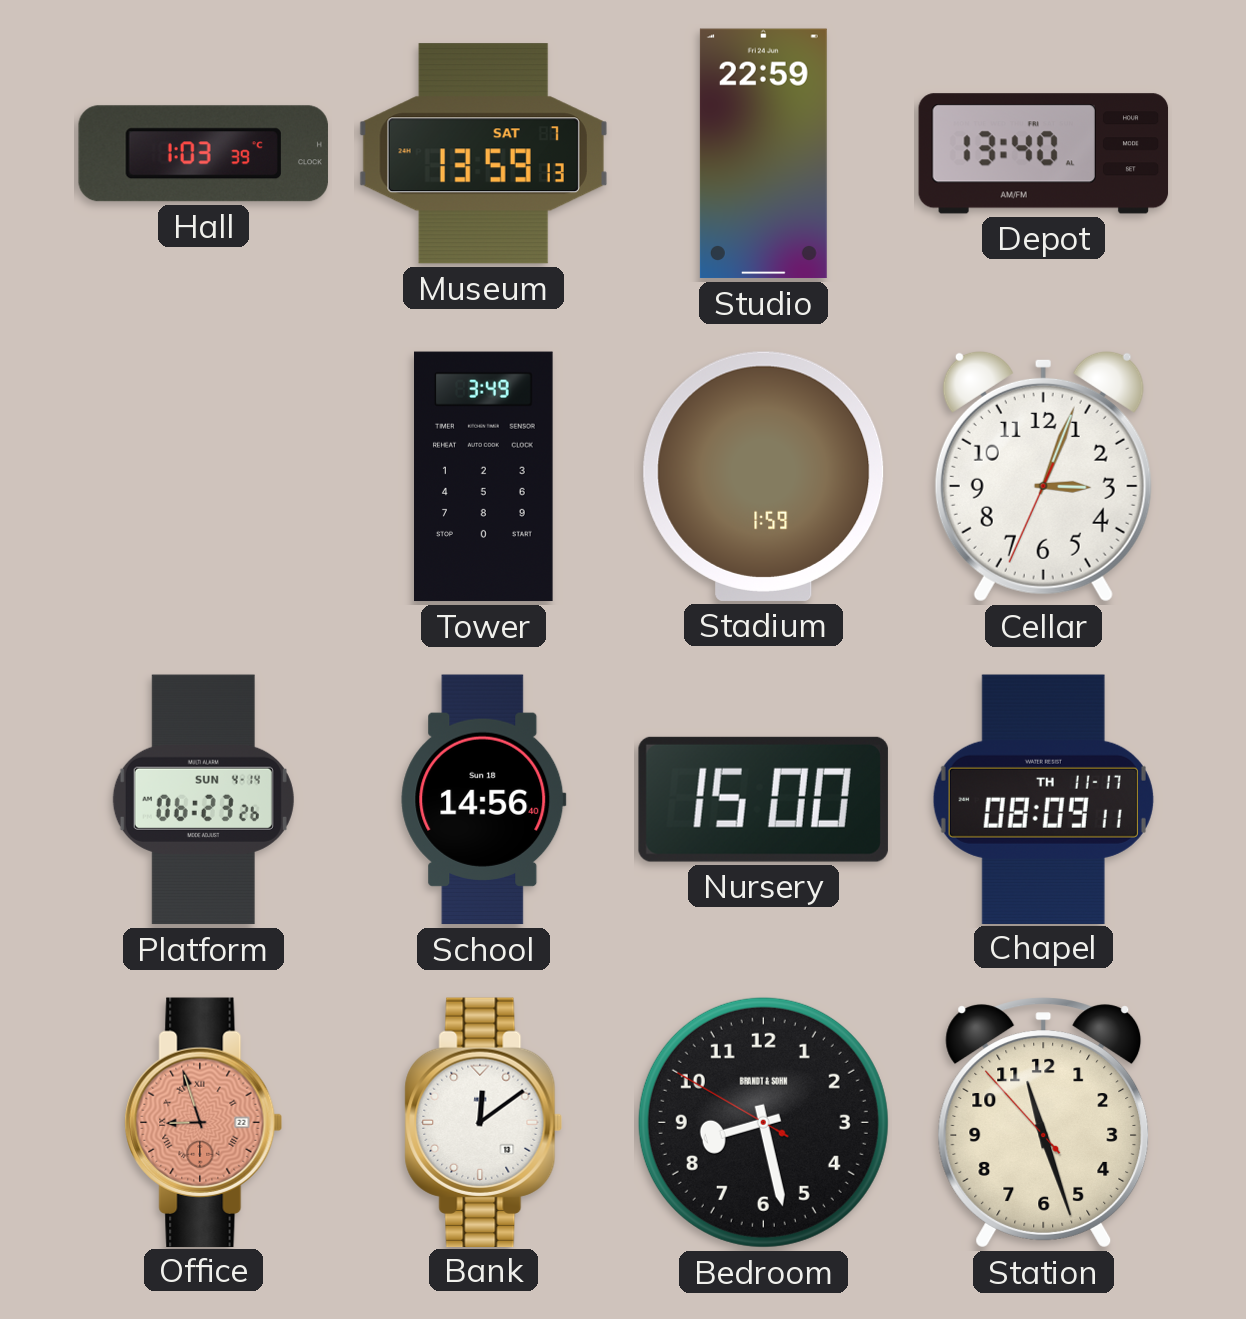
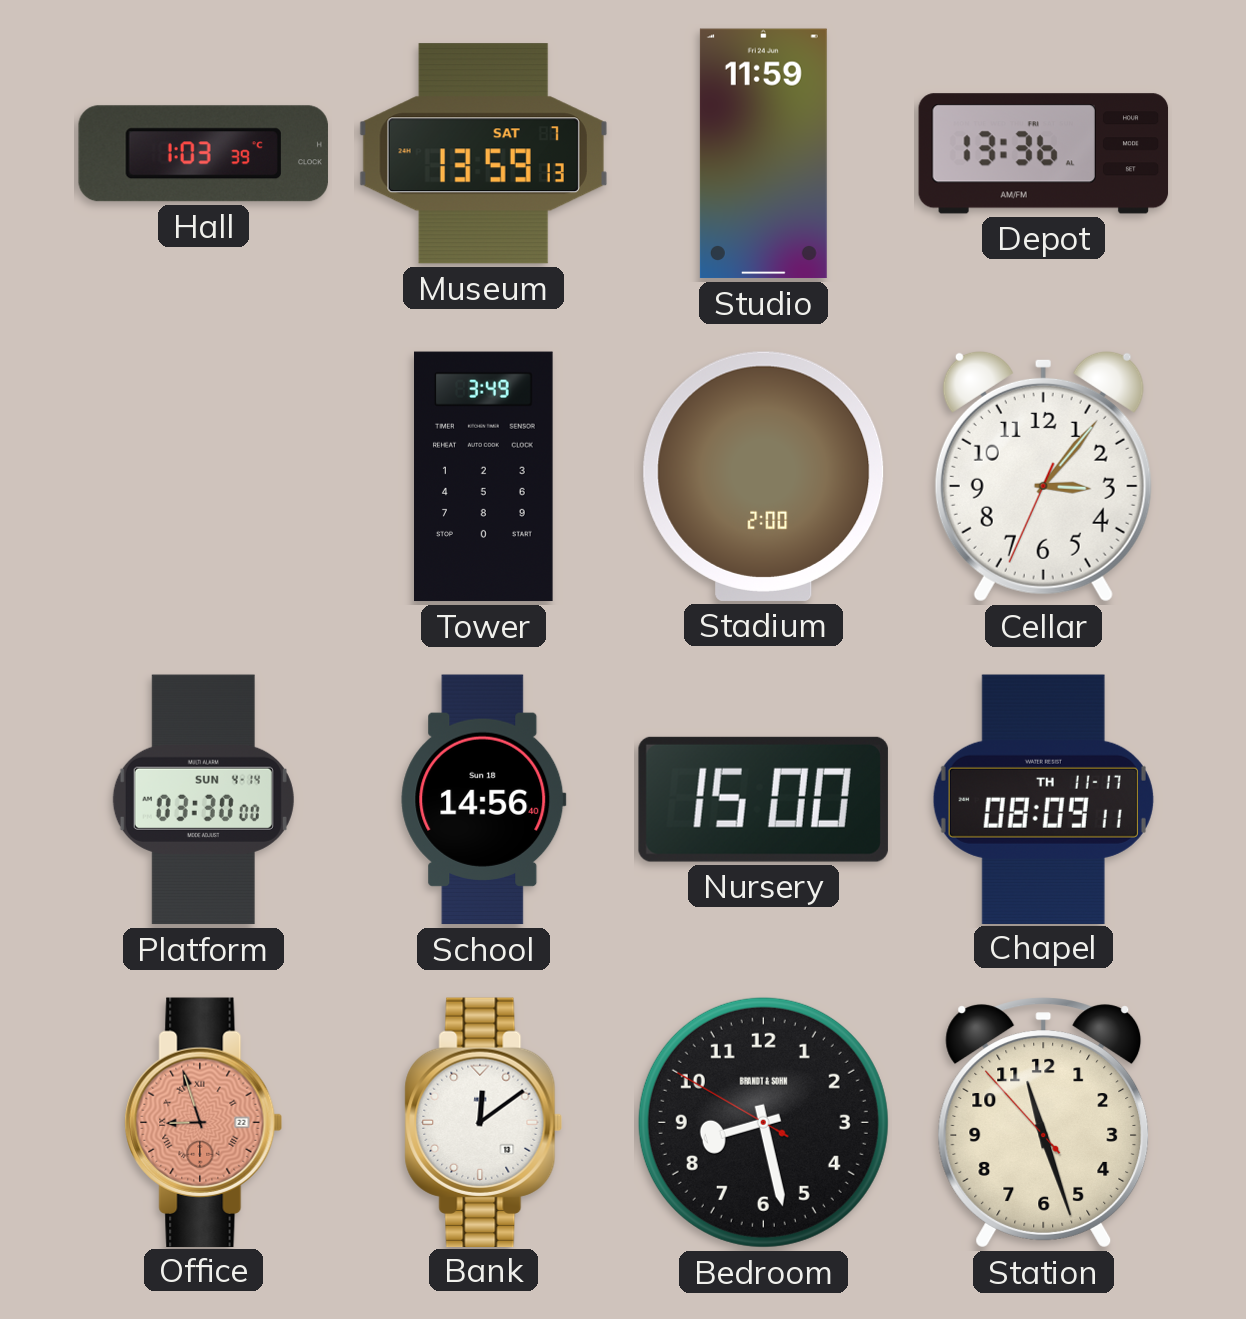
Studio: 22:59 -> 11:59
Depot: 13:40 -> 13:36
Stadium: 1:59 -> 2:00
Cellar: 3:03 -> 3:06
Platform: 06:23 -> 03:30
